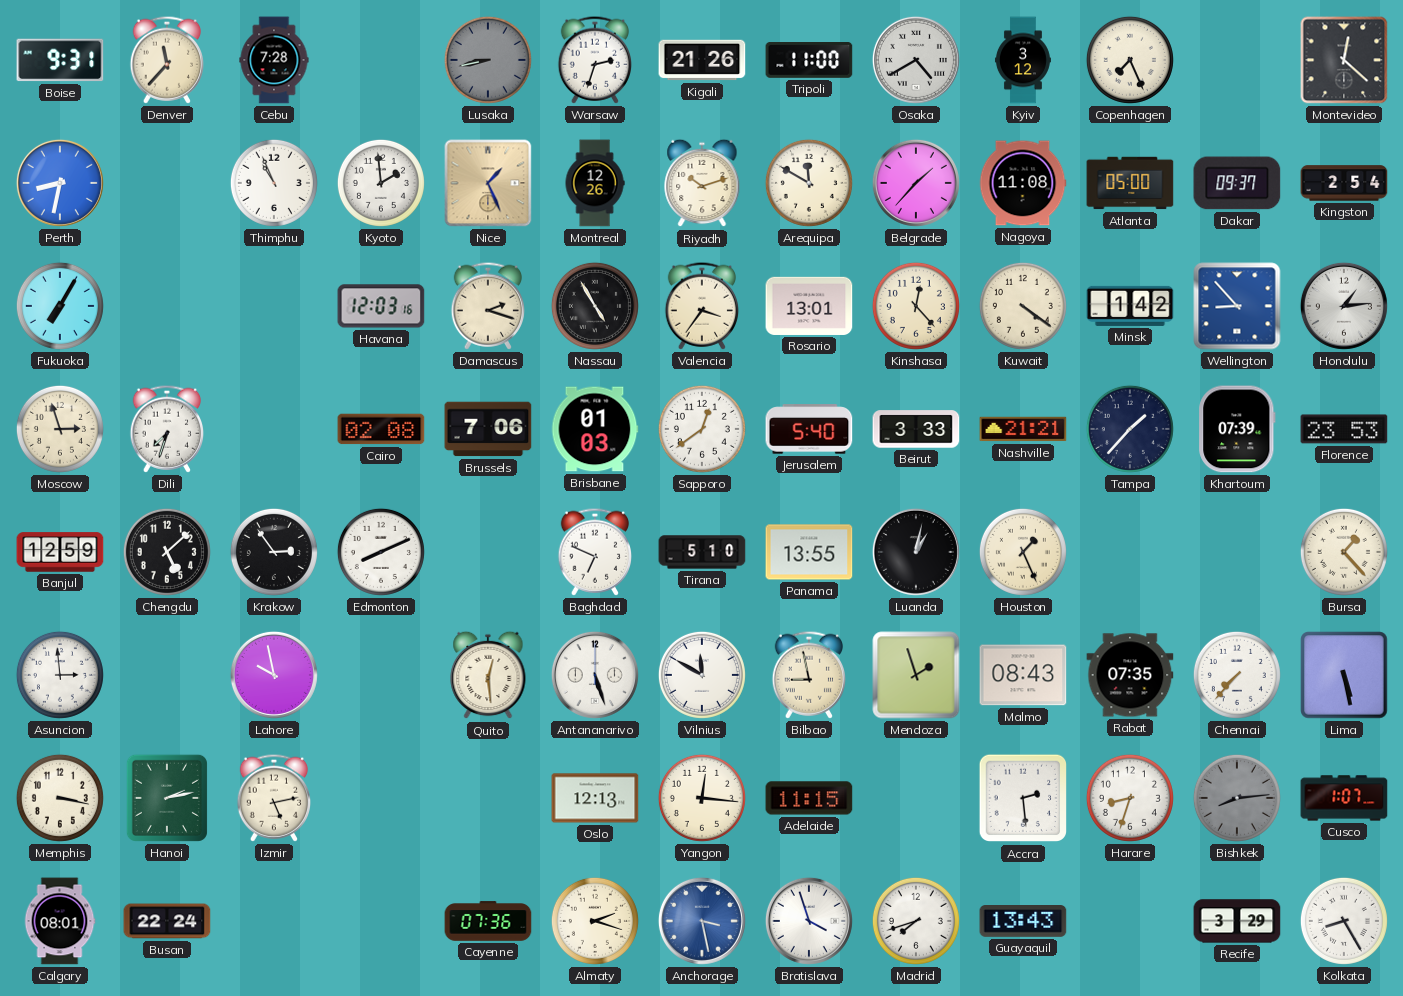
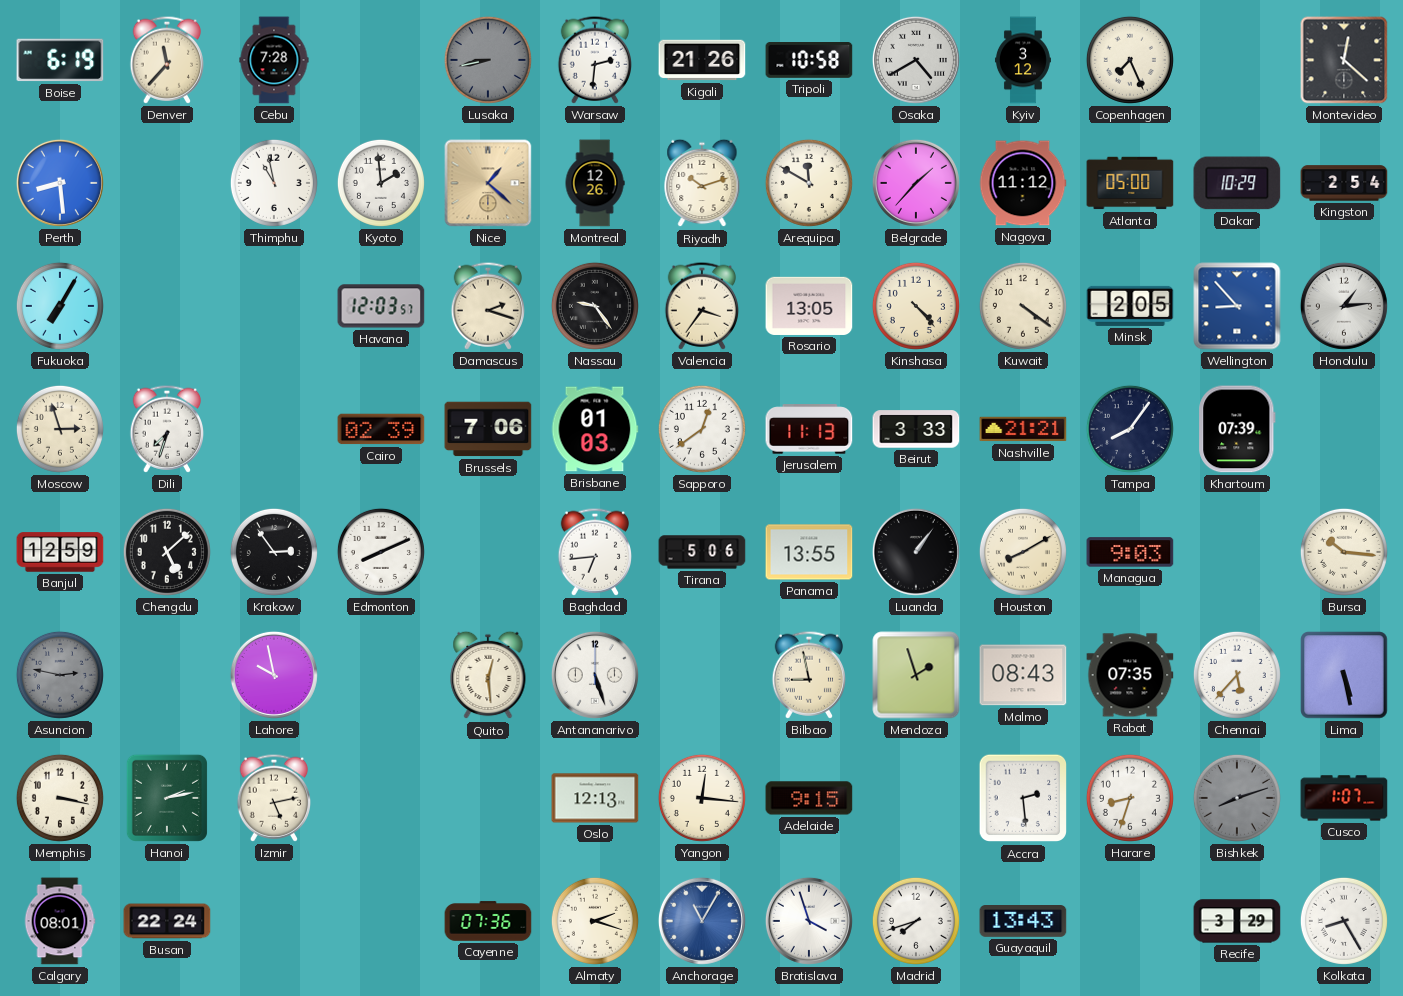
Boise: 9:31 -> 6:19
Warsaw: 2:33 -> 2:31
Tripoli: 11:00 -> 10:58
Perth: 8:32 -> 8:29
Thimphu: 10:56 -> 10:58
Nice: 1:26 -> 1:22
Nagoya: 11:08 -> 11:12
Dakar: 09:37 -> 10:29
Havana: 12:03:16 -> 12:03:57
Nassau: 4:55 -> 9:24
Rosario: 13:01 -> 13:05
Kinshasa: 12:23 -> 4:23
Minsk: 1:42 -> 2:05
Cairo: 02:08 -> 02:39
Jerusalem: 5:40 -> 11:13
Tampa: 1:37 -> 8:06
Florence: 23:53 -> none
Baghdad: 6:49 -> 6:44
Tirana: 5:10 -> 5:06
Luanda: 1:02 -> 1:06
Houston: 1:26 -> 8:10
Managua: none -> 9:03
Bursa: 1:23 -> 10:16
Asuncion: 2:59 -> 2:47
Asuncion dial: white -> grey
Vilnius: 11:50 -> none
Chennai: 7:37 -> 5:37
Adelaide: 11:15 -> 9:15
Bishkek: 8:14 -> 8:12
Anchorage: 3:28 -> 11:05
